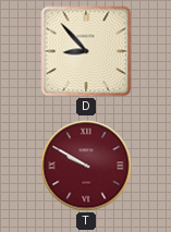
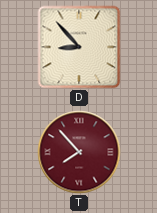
T: 9:50 -> 7:53
